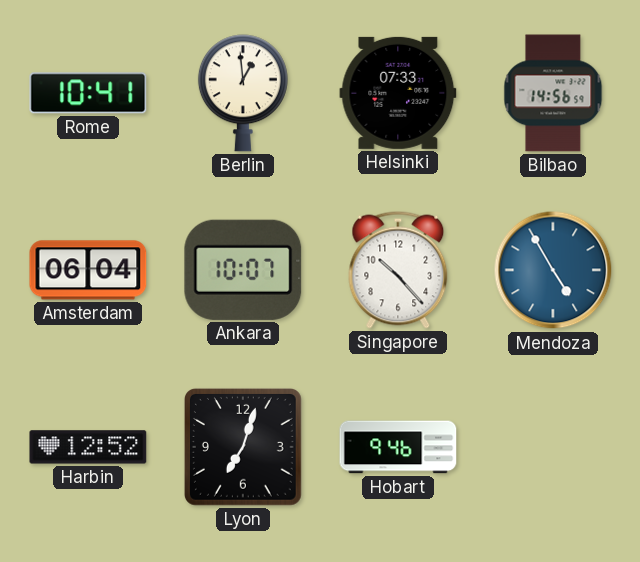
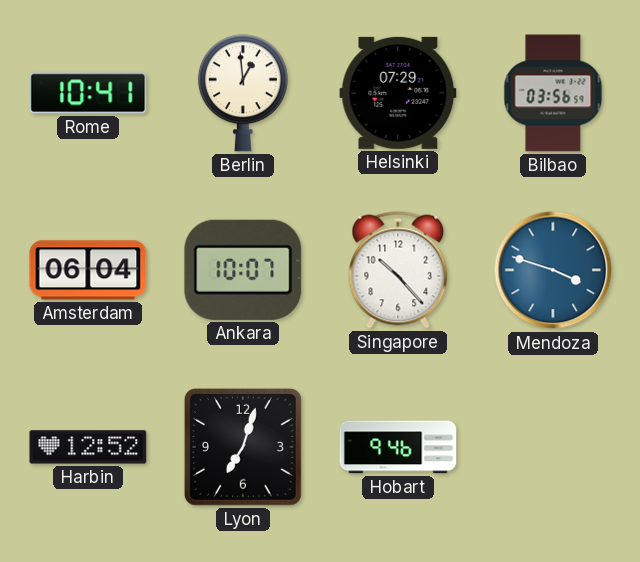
Helsinki: 07:33 -> 07:29
Bilbao: 14:56 -> 03:56
Mendoza: 4:55 -> 3:48
